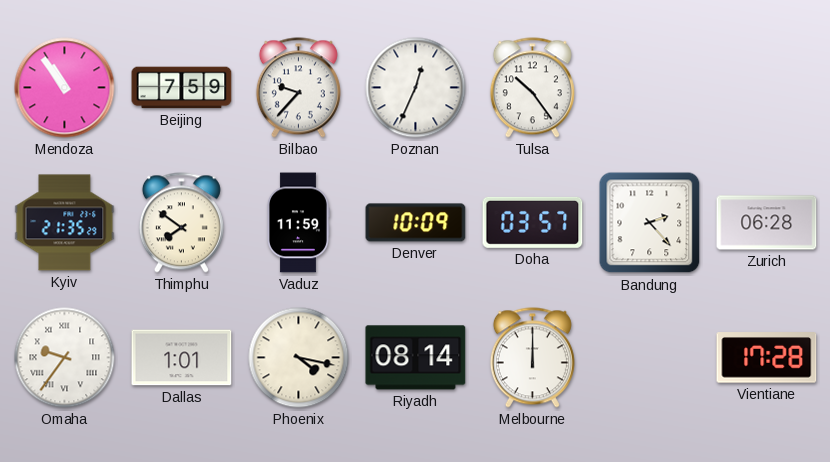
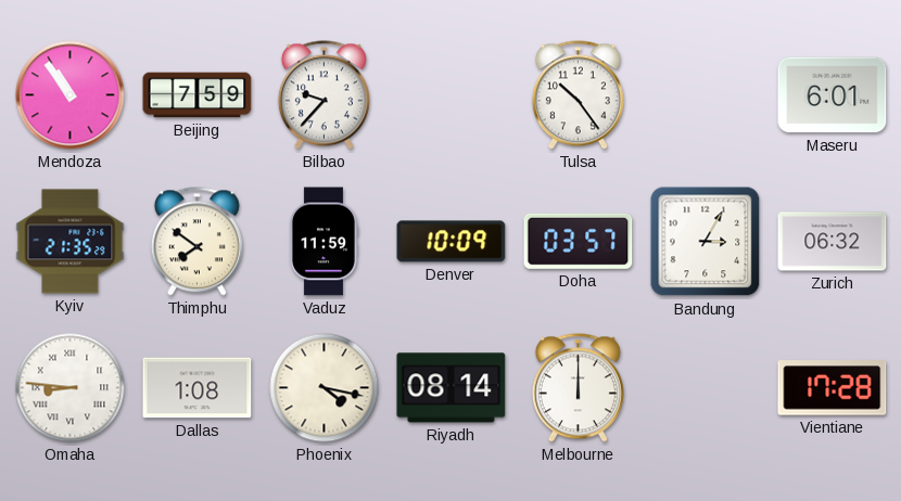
Poznan: 12:34 -> none
Maseru: none -> 6:01
Bandung: 2:23 -> 3:05
Zurich: 06:28 -> 06:32
Omaha: 9:36 -> 8:46
Dallas: 1:01 -> 1:08
